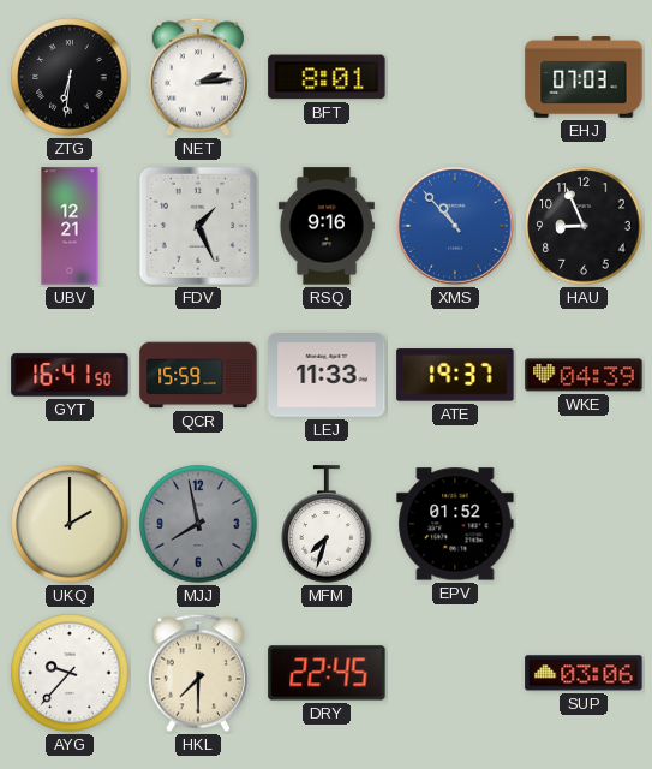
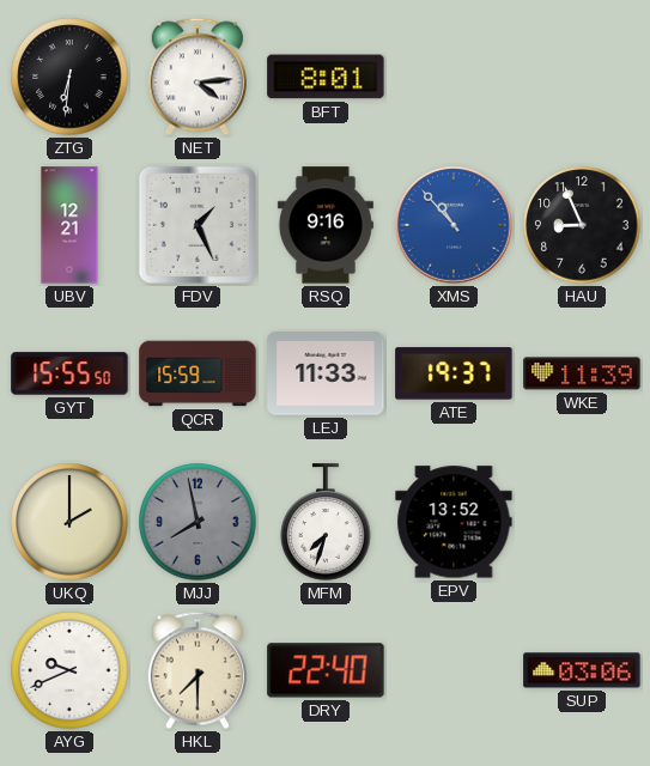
NET: 2:14 -> 4:14
EHJ: 07:03 -> none
GYT: 16:41 -> 15:55
WKE: 04:39 -> 11:39
EPV: 01:52 -> 13:52
AYG: 9:37 -> 9:41
DRY: 22:45 -> 22:40
